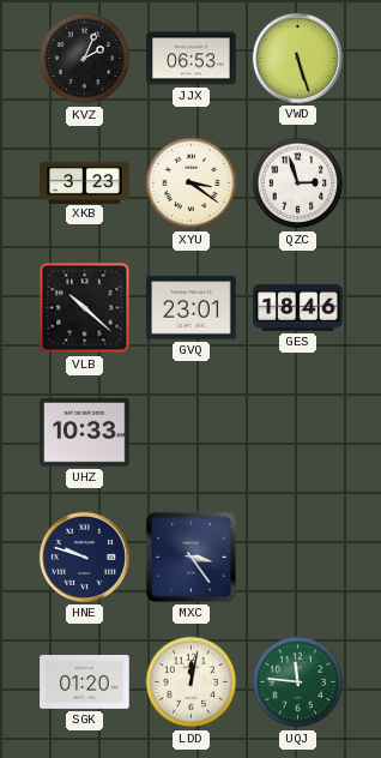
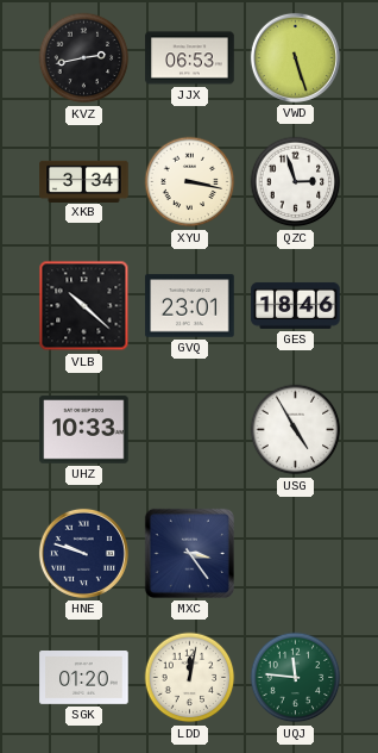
KVZ: 2:04 -> 2:43
XKB: 3:23 -> 3:34
XYU: 3:21 -> 3:17
USG: none -> 4:55
